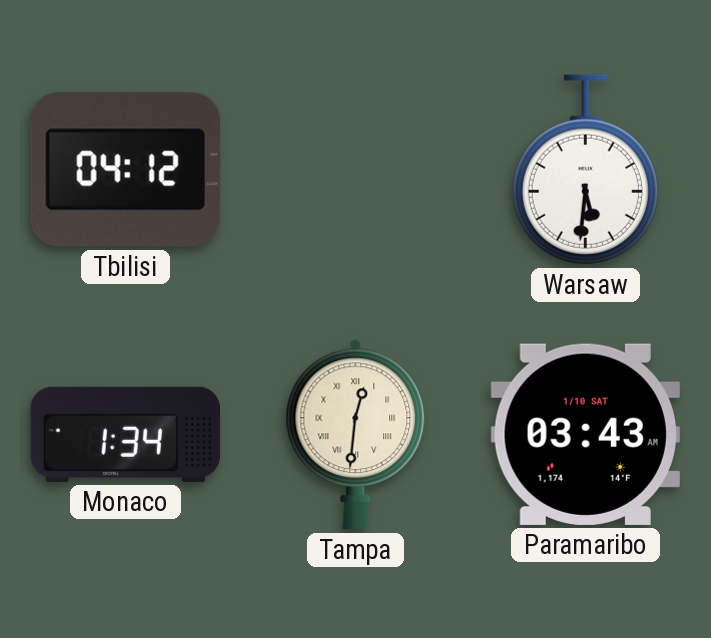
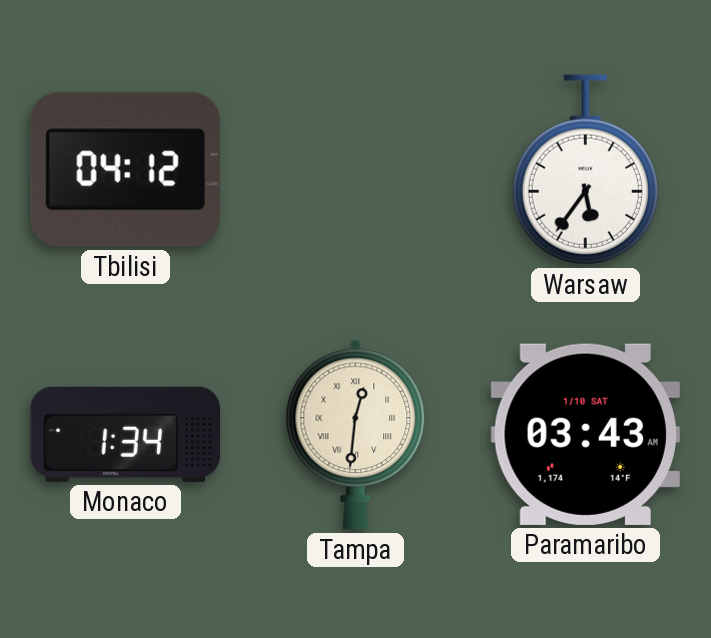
Warsaw: 5:31 -> 5:36
